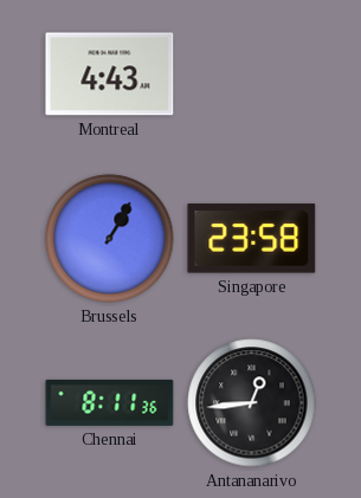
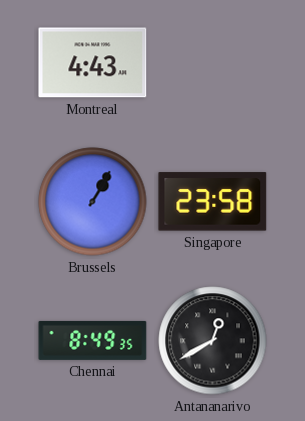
Chennai: 8:11 -> 8:49
Antananarivo: 12:44 -> 12:40
